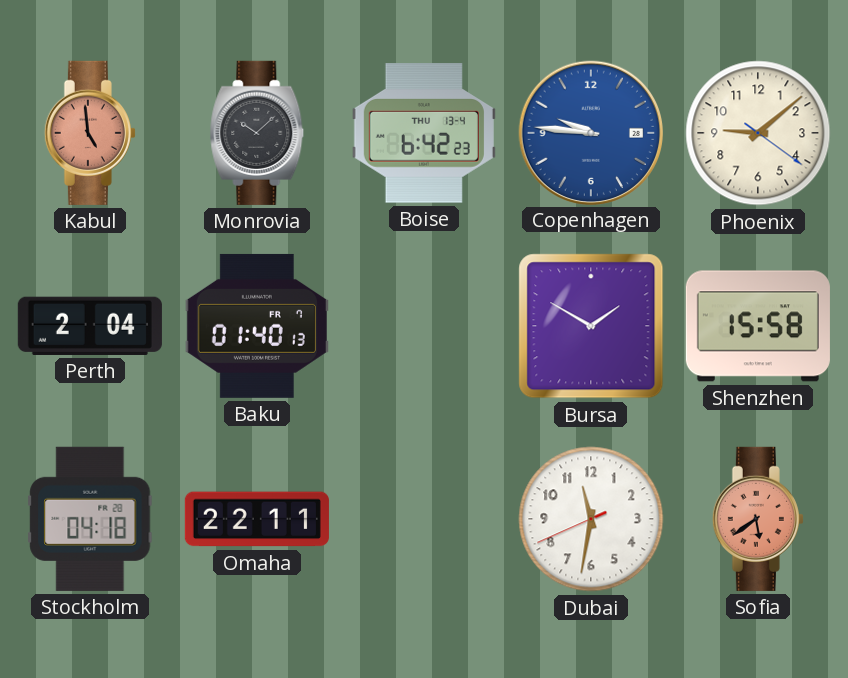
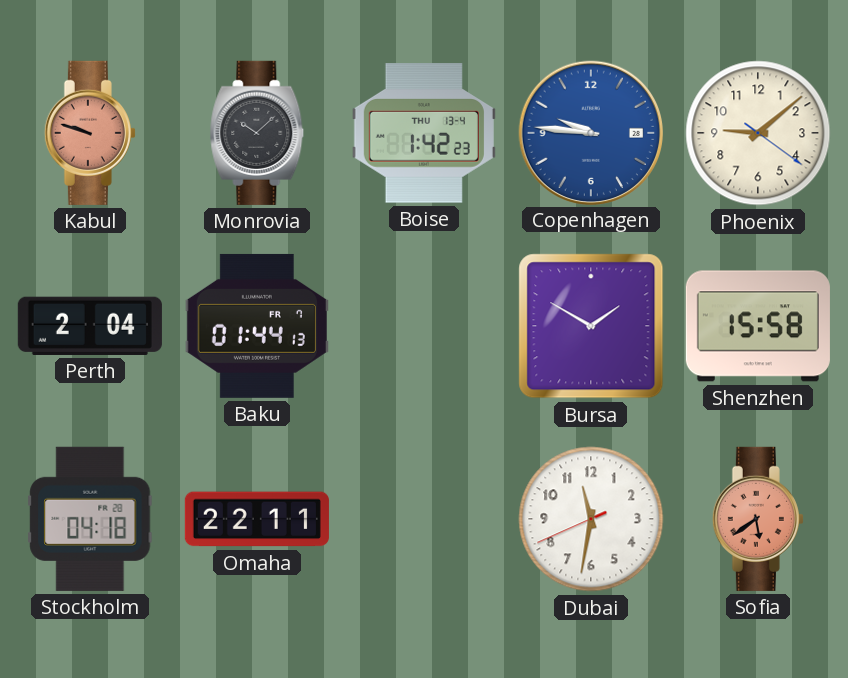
Kabul: 4:59 -> 9:48
Boise: 6:42 -> 1:42
Baku: 01:40 -> 01:44
